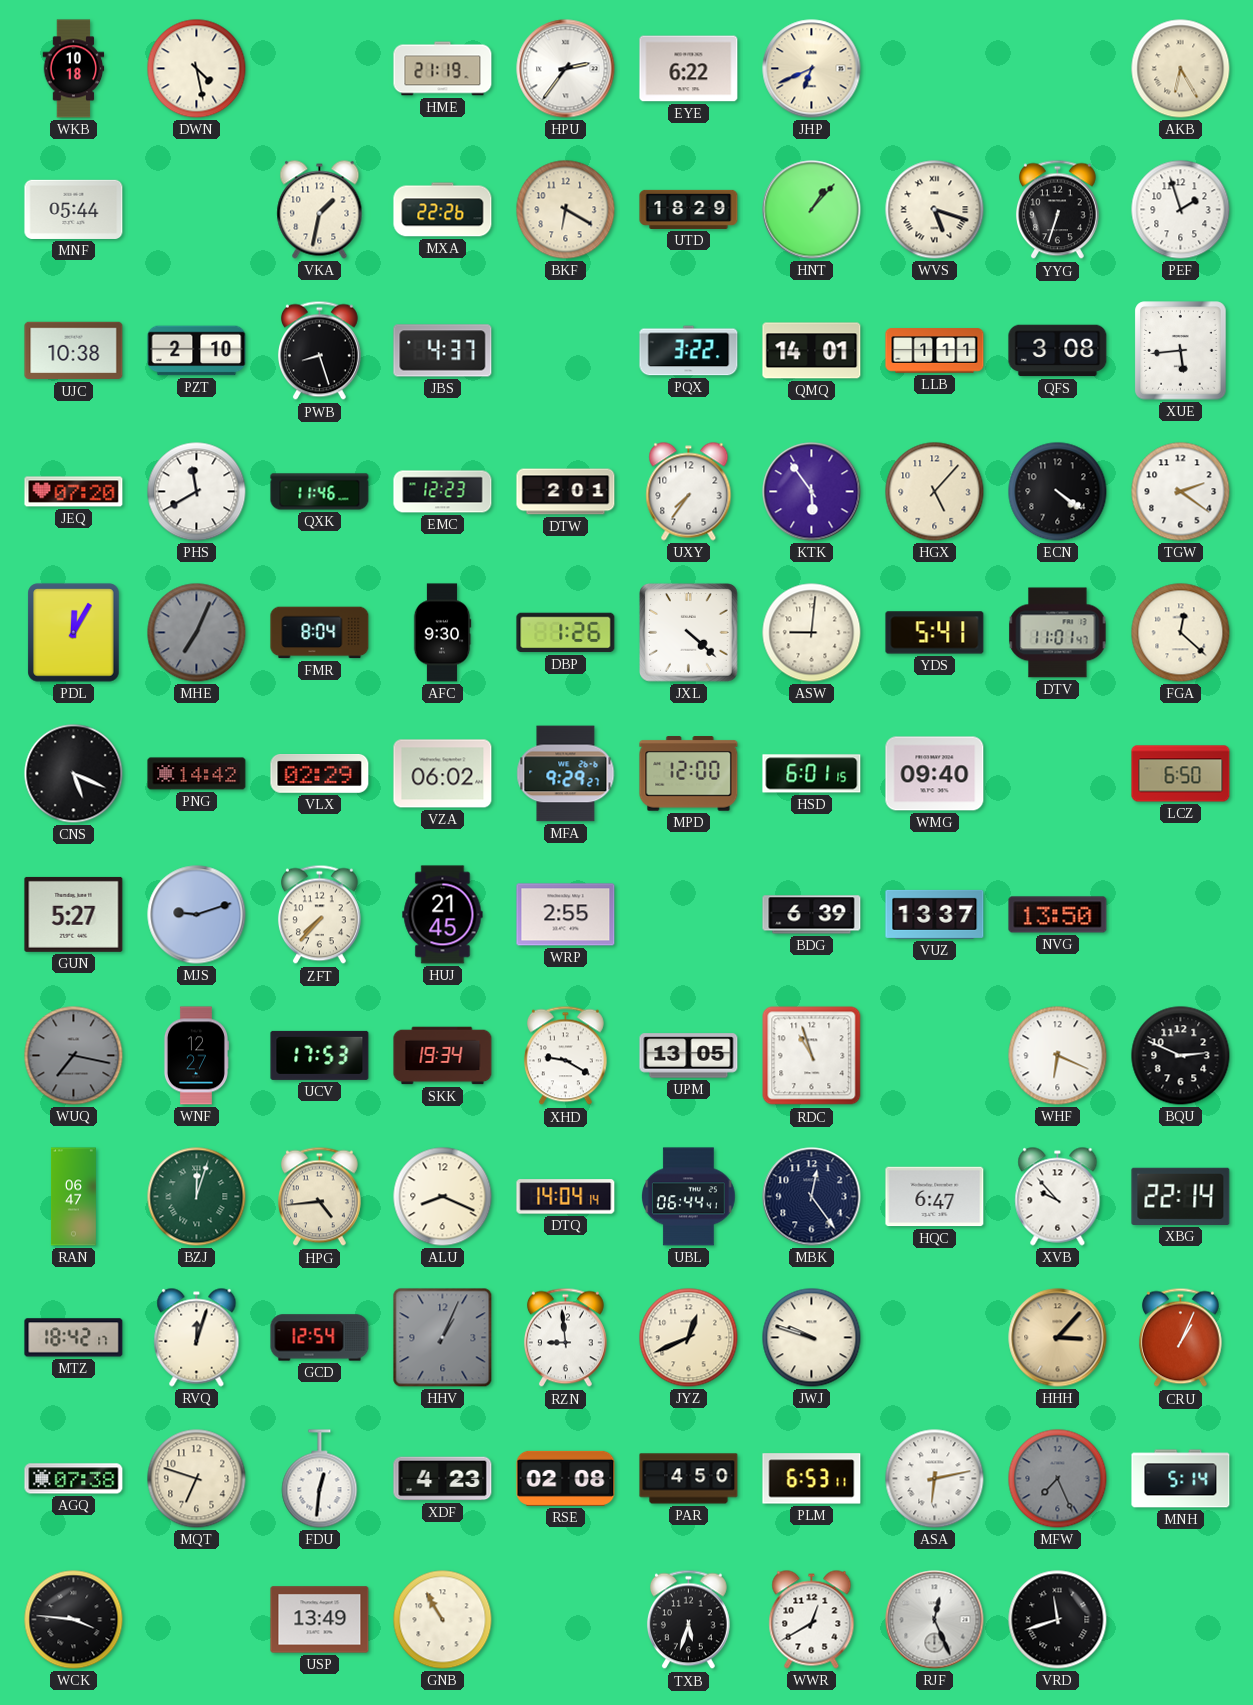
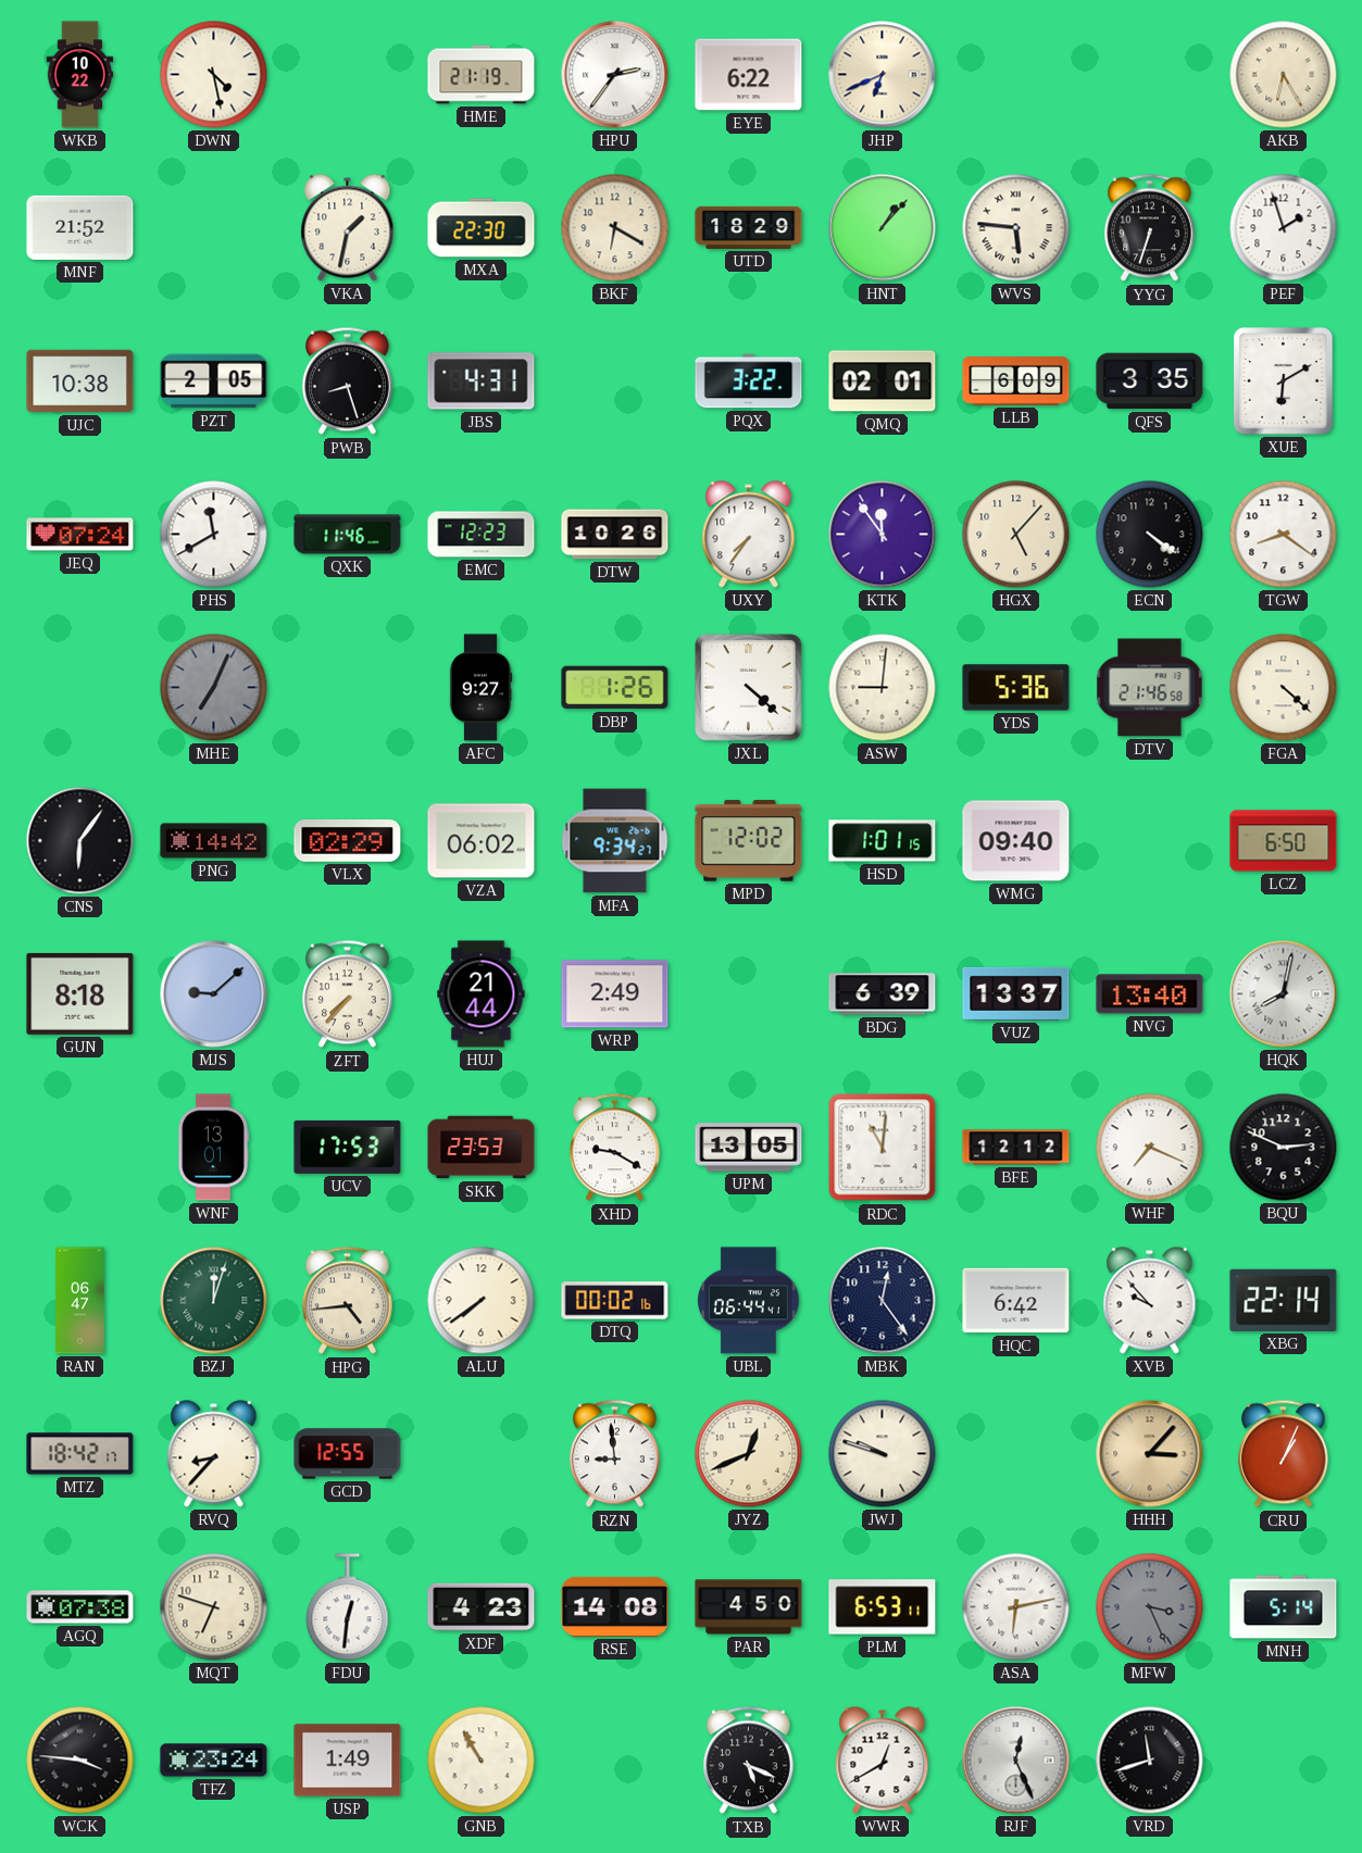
WKB: 10:18 -> 10:22
MNF: 05:44 -> 21:52
MXA: 22:26 -> 22:30
WVS: 5:18 -> 5:46
PZT: 2:10 -> 2:05
JBS: 4:37 -> 4:31
QMQ: 14:01 -> 02:01
LLB: 1:11 -> 6:09
QFS: 3:08 -> 3:35
XUE: 5:44 -> 6:10
JEQ: 07:20 -> 07:24
DTW: 2:01 -> 10:26
KTK: 5:54 -> 11:54
TGW: 2:21 -> 8:21
PDL: 12:05 -> none
FMR: 8:04 -> none
AFC: 9:30 -> 9:27
YDS: 5:41 -> 5:36
DTV: 11:01 -> 21:46
FGA: 12:22 -> 4:22
CNS: 5:19 -> 6:06
MFA: 9:29 -> 9:34
MPD: 12:00 -> 12:02
HSD: 6:01 -> 1:01
GUN: 5:27 -> 8:18
MJS: 9:12 -> 9:08
HUJ: 21:45 -> 21:44
WRP: 2:55 -> 2:49
NVG: 13:50 -> 13:40
HQK: none -> 8:02
WUQ: 7:17 -> none
WNF: 12:27 -> 13:01
SKK: 19:34 -> 23:53
RDC: 10:57 -> 11:01
BFE: none -> 12:12
WHF: 6:19 -> 7:19
ALU: 8:19 -> 7:39
DTQ: 14:04 -> 00:02
HQC: 6:47 -> 6:42
RVQ: 12:03 -> 8:37
GCD: 12:54 -> 12:55
HHV: 1:04 -> none
RSE: 02:08 -> 14:08
MFW: 7:26 -> 3:26
TFZ: none -> 23:24
USP: 13:49 -> 1:49
TXB: 5:33 -> 5:19
